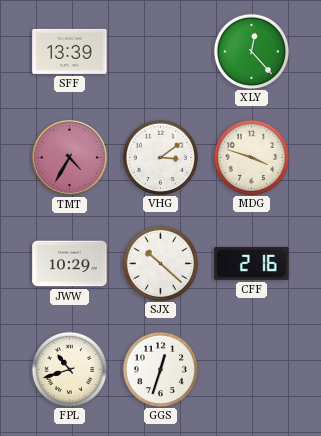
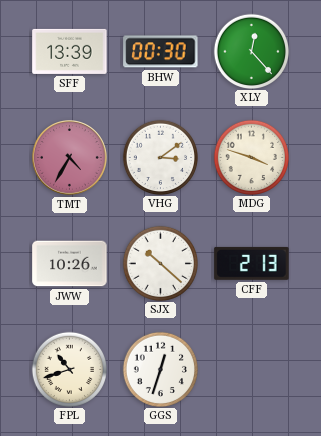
BHW: none -> 00:30
JWW: 10:29 -> 10:26
CFF: 2:16 -> 2:13
